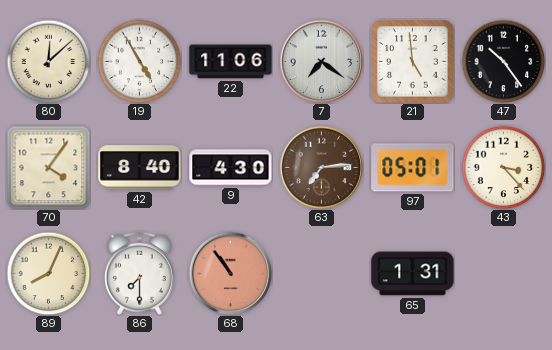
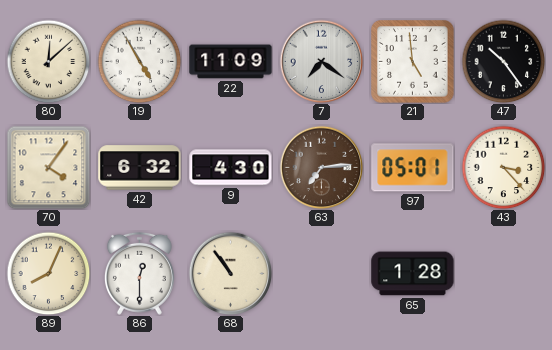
22: 11:06 -> 11:09
42: 8:40 -> 6:32
86: 7:30 -> 12:30
68 dial: salmon -> cream
65: 1:31 -> 1:28
